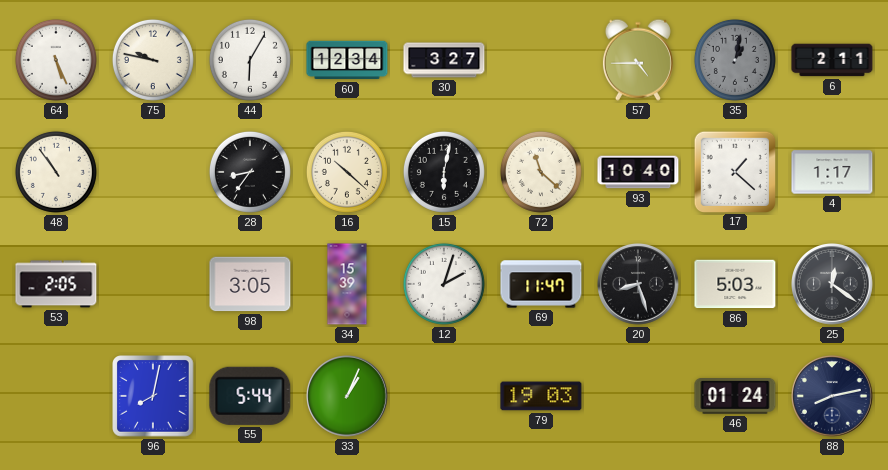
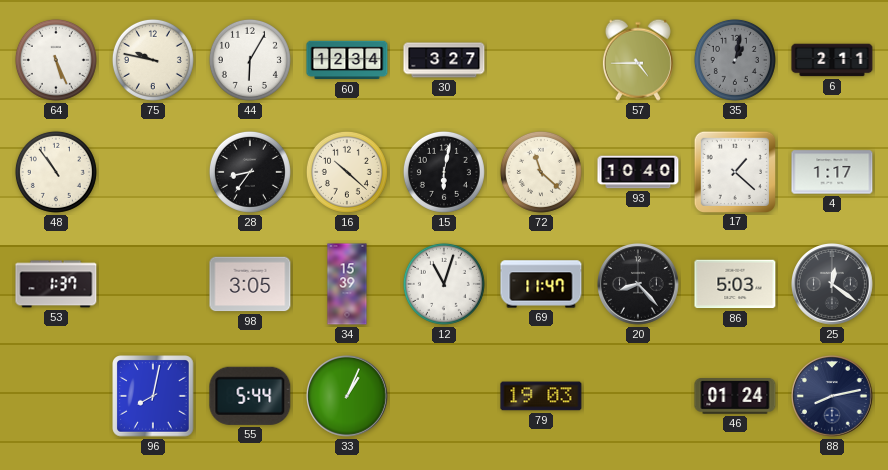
53: 2:05 -> 1:37
12: 2:03 -> 11:03
20: 8:27 -> 8:23
